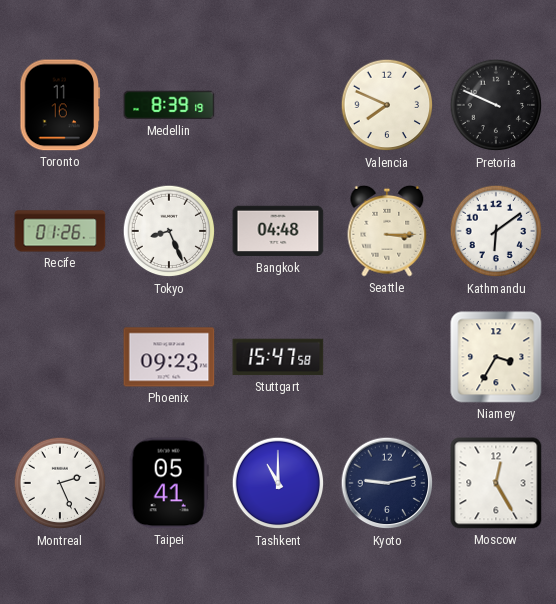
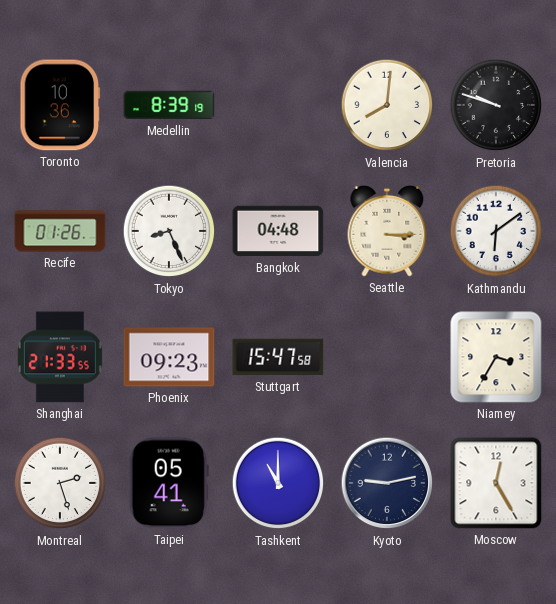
Toronto: 11:16 -> 10:36
Valencia: 7:49 -> 8:01
Pretoria: 9:49 -> 9:48
Shanghai: none -> 21:33
Montreal: 2:26 -> 2:27
